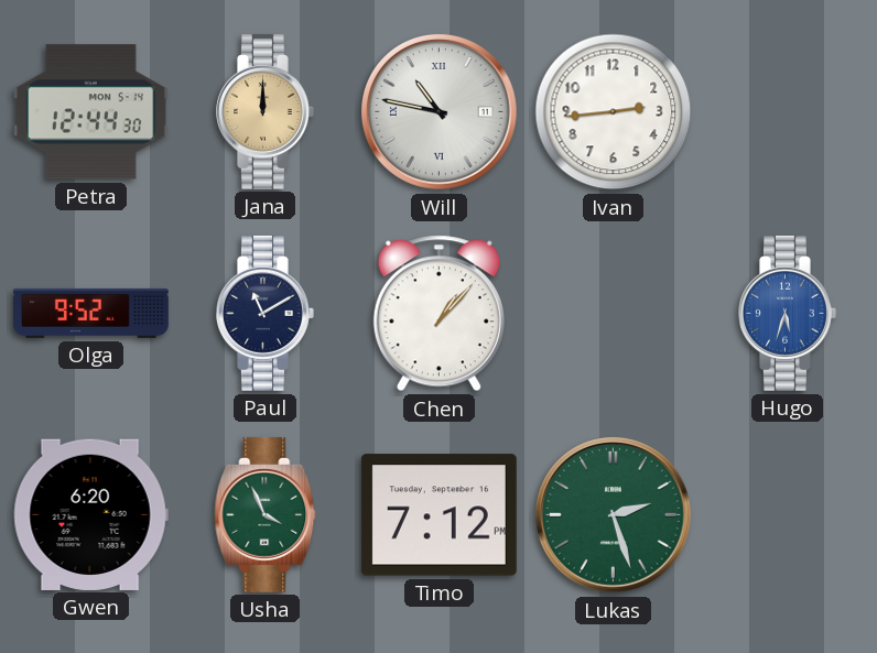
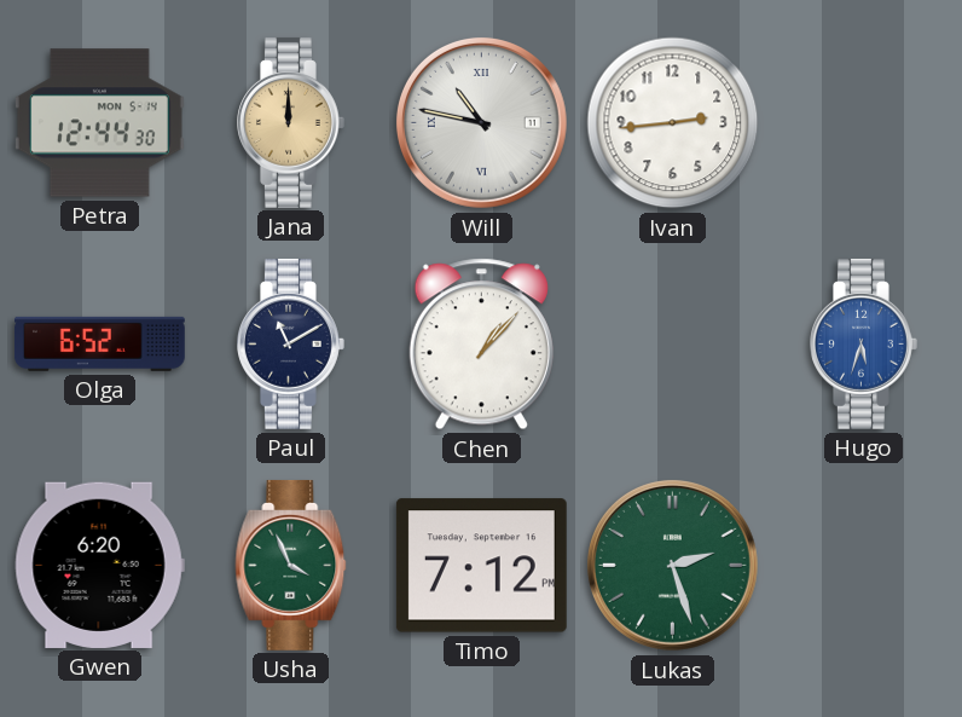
Olga: 9:52 -> 6:52
